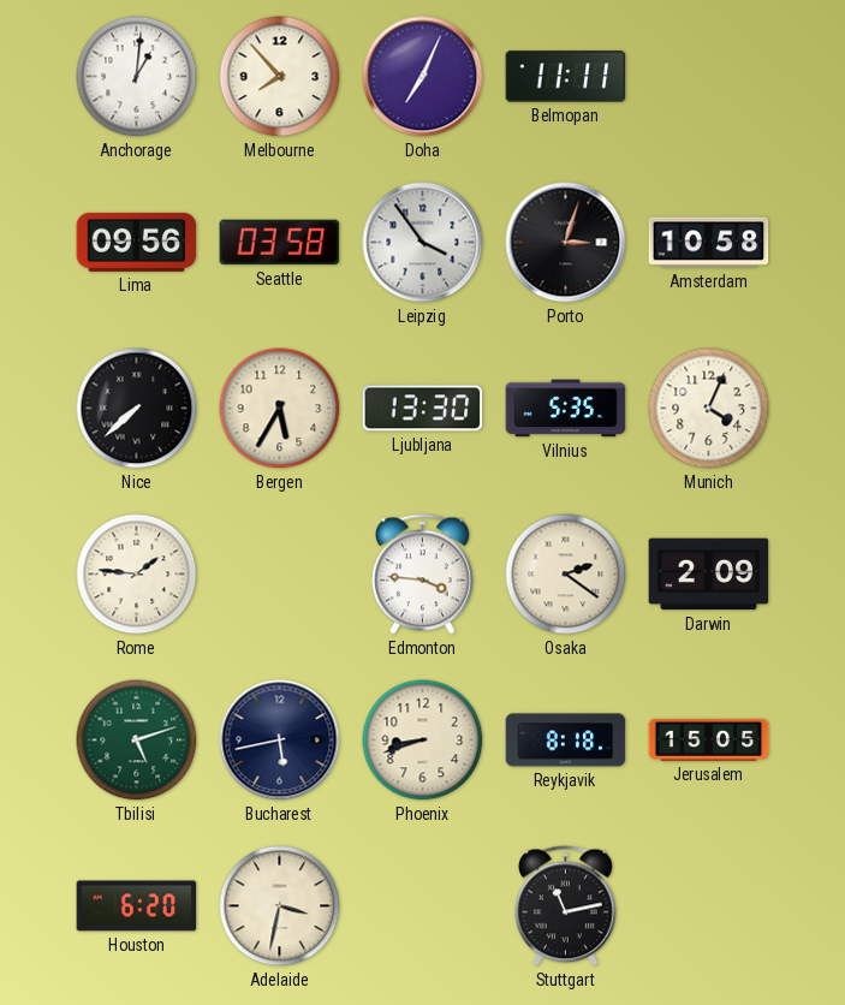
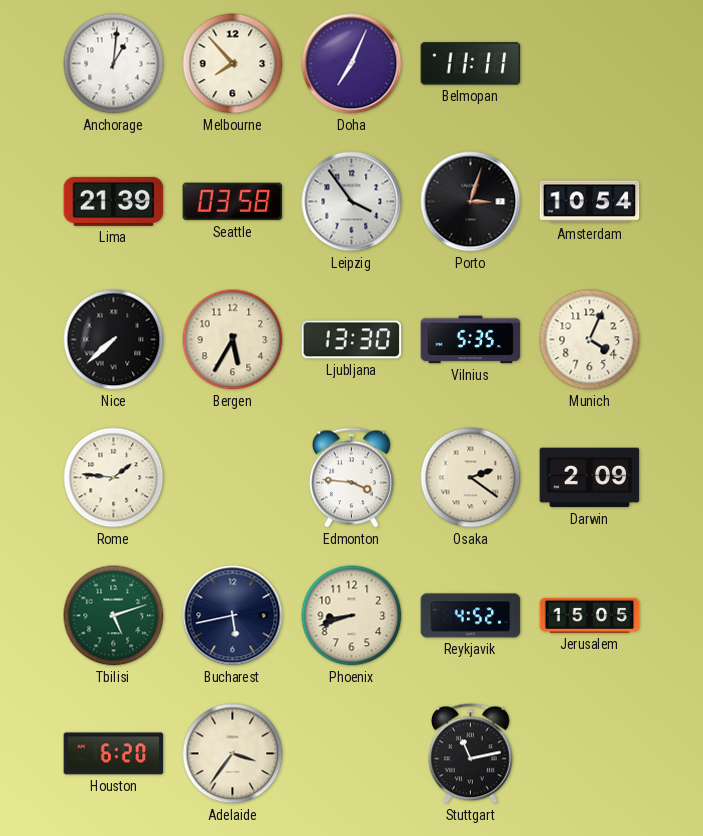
Lima: 09:56 -> 21:39
Amsterdam: 10:58 -> 10:54
Reykjavik: 8:18 -> 4:52
Adelaide: 3:32 -> 3:36
